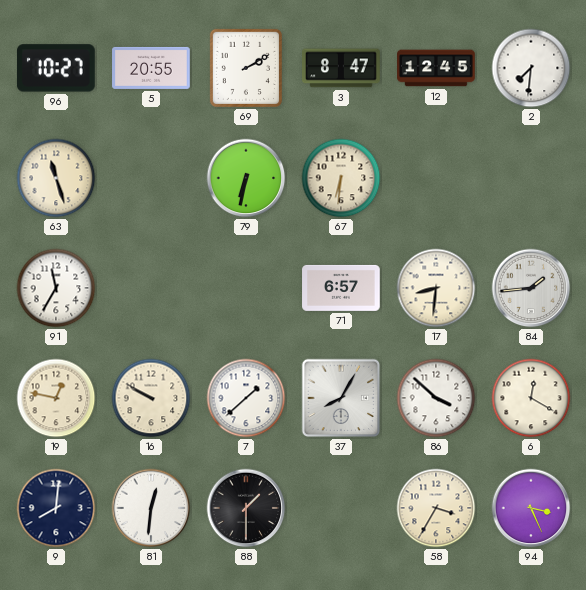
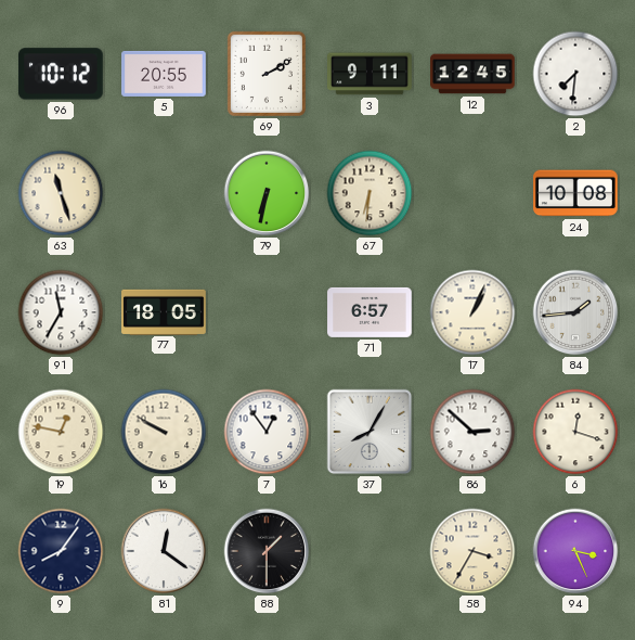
96: 10:27 -> 10:12
3: 8:47 -> 9:11
24: none -> 10:08
77: none -> 18:05
17: 8:31 -> 1:04
7: 1:38 -> 12:54
86: 3:52 -> 2:52
6: 12:20 -> 12:18
9: 8:01 -> 8:06
81: 12:31 -> 12:21
